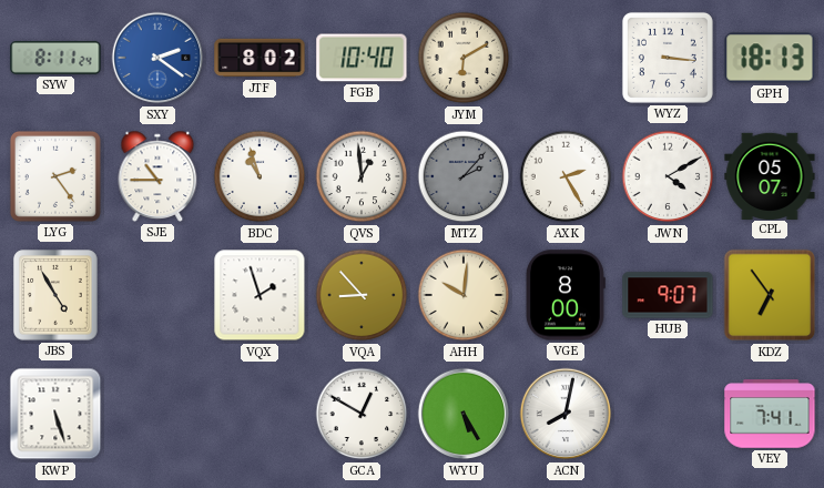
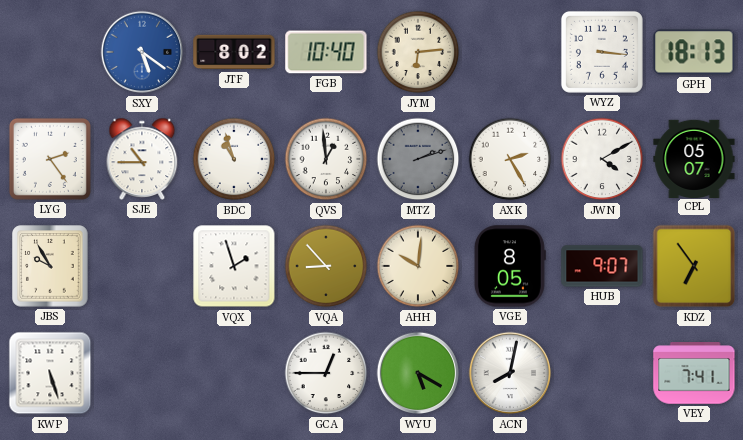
SYW: 8:11 -> none
SXY: 2:21 -> 5:21
JYM: 6:10 -> 6:14
MTZ: 2:07 -> 2:12
JBS: 4:55 -> 9:55
VGE: 8:00 -> 8:05
GCA: 12:50 -> 12:45
WYU: 5:25 -> 5:20
